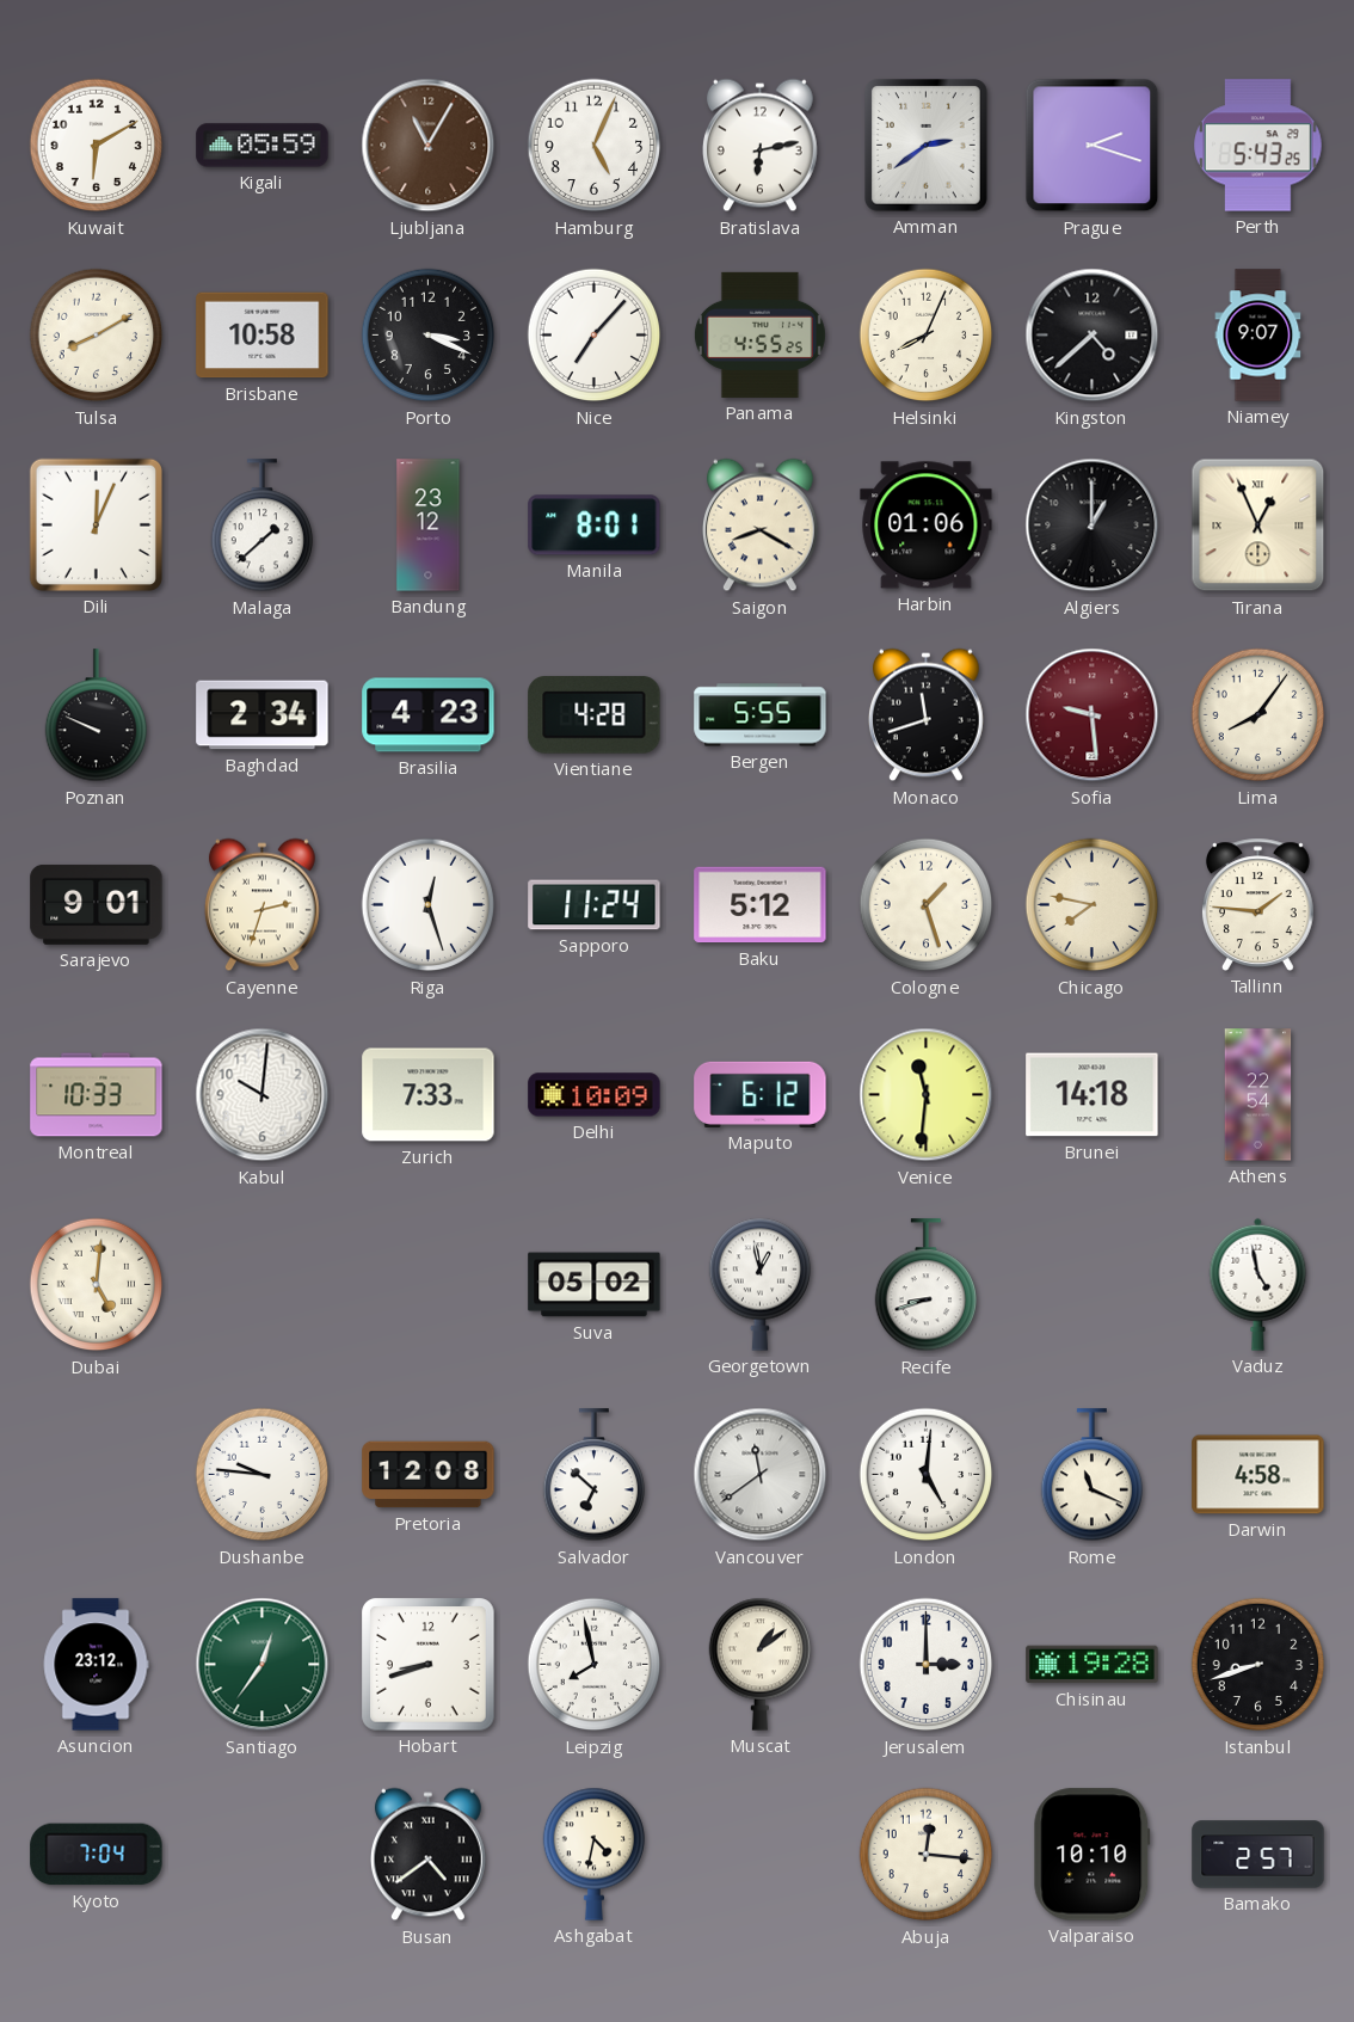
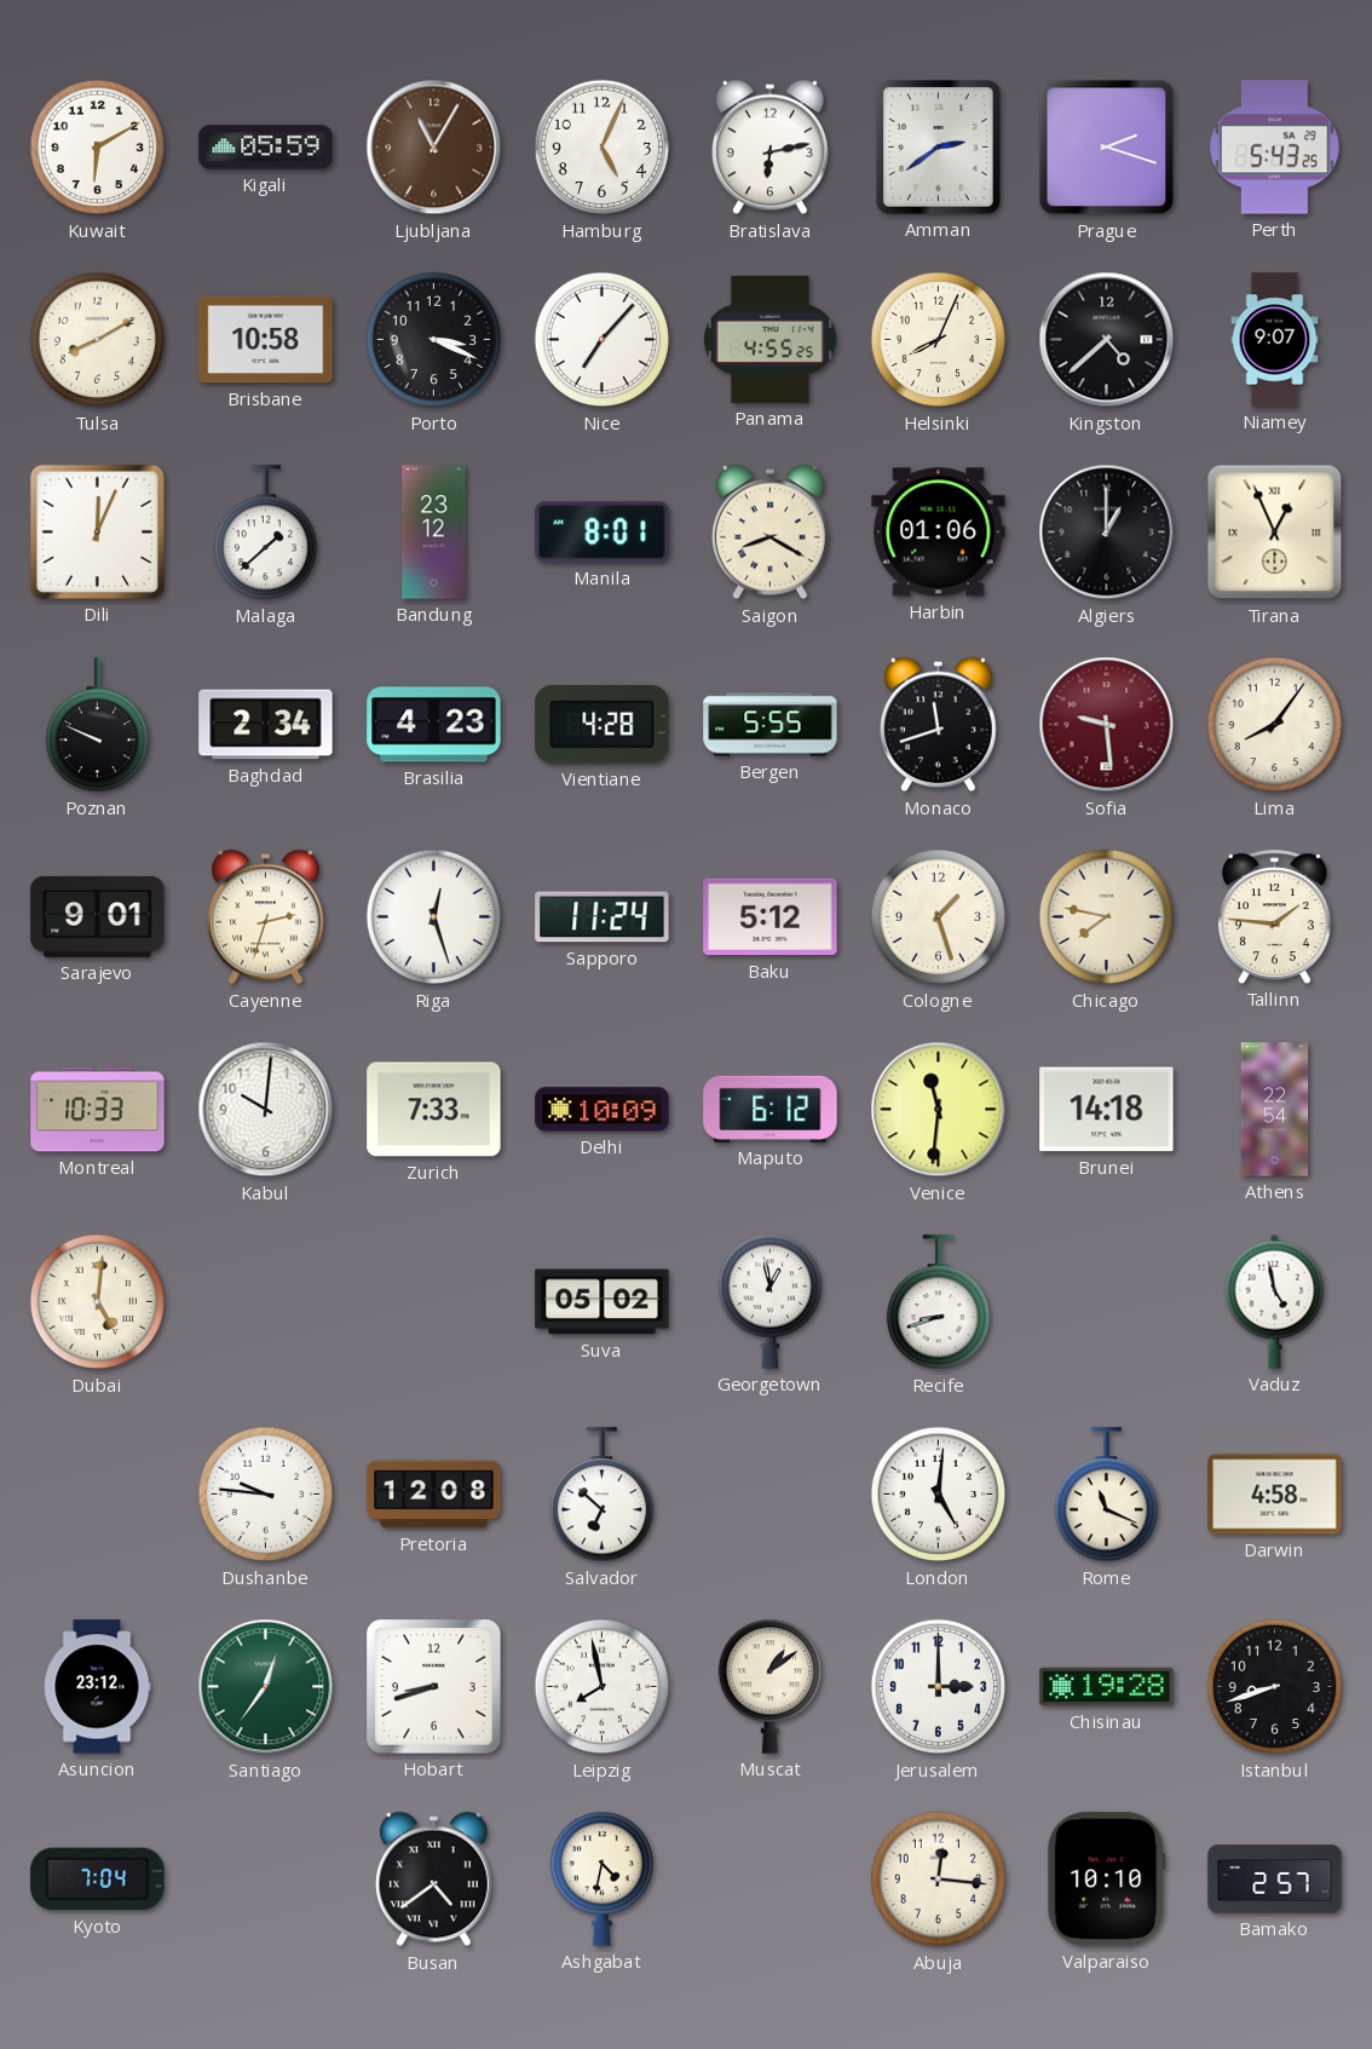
Vancouver: 11:39 -> none
